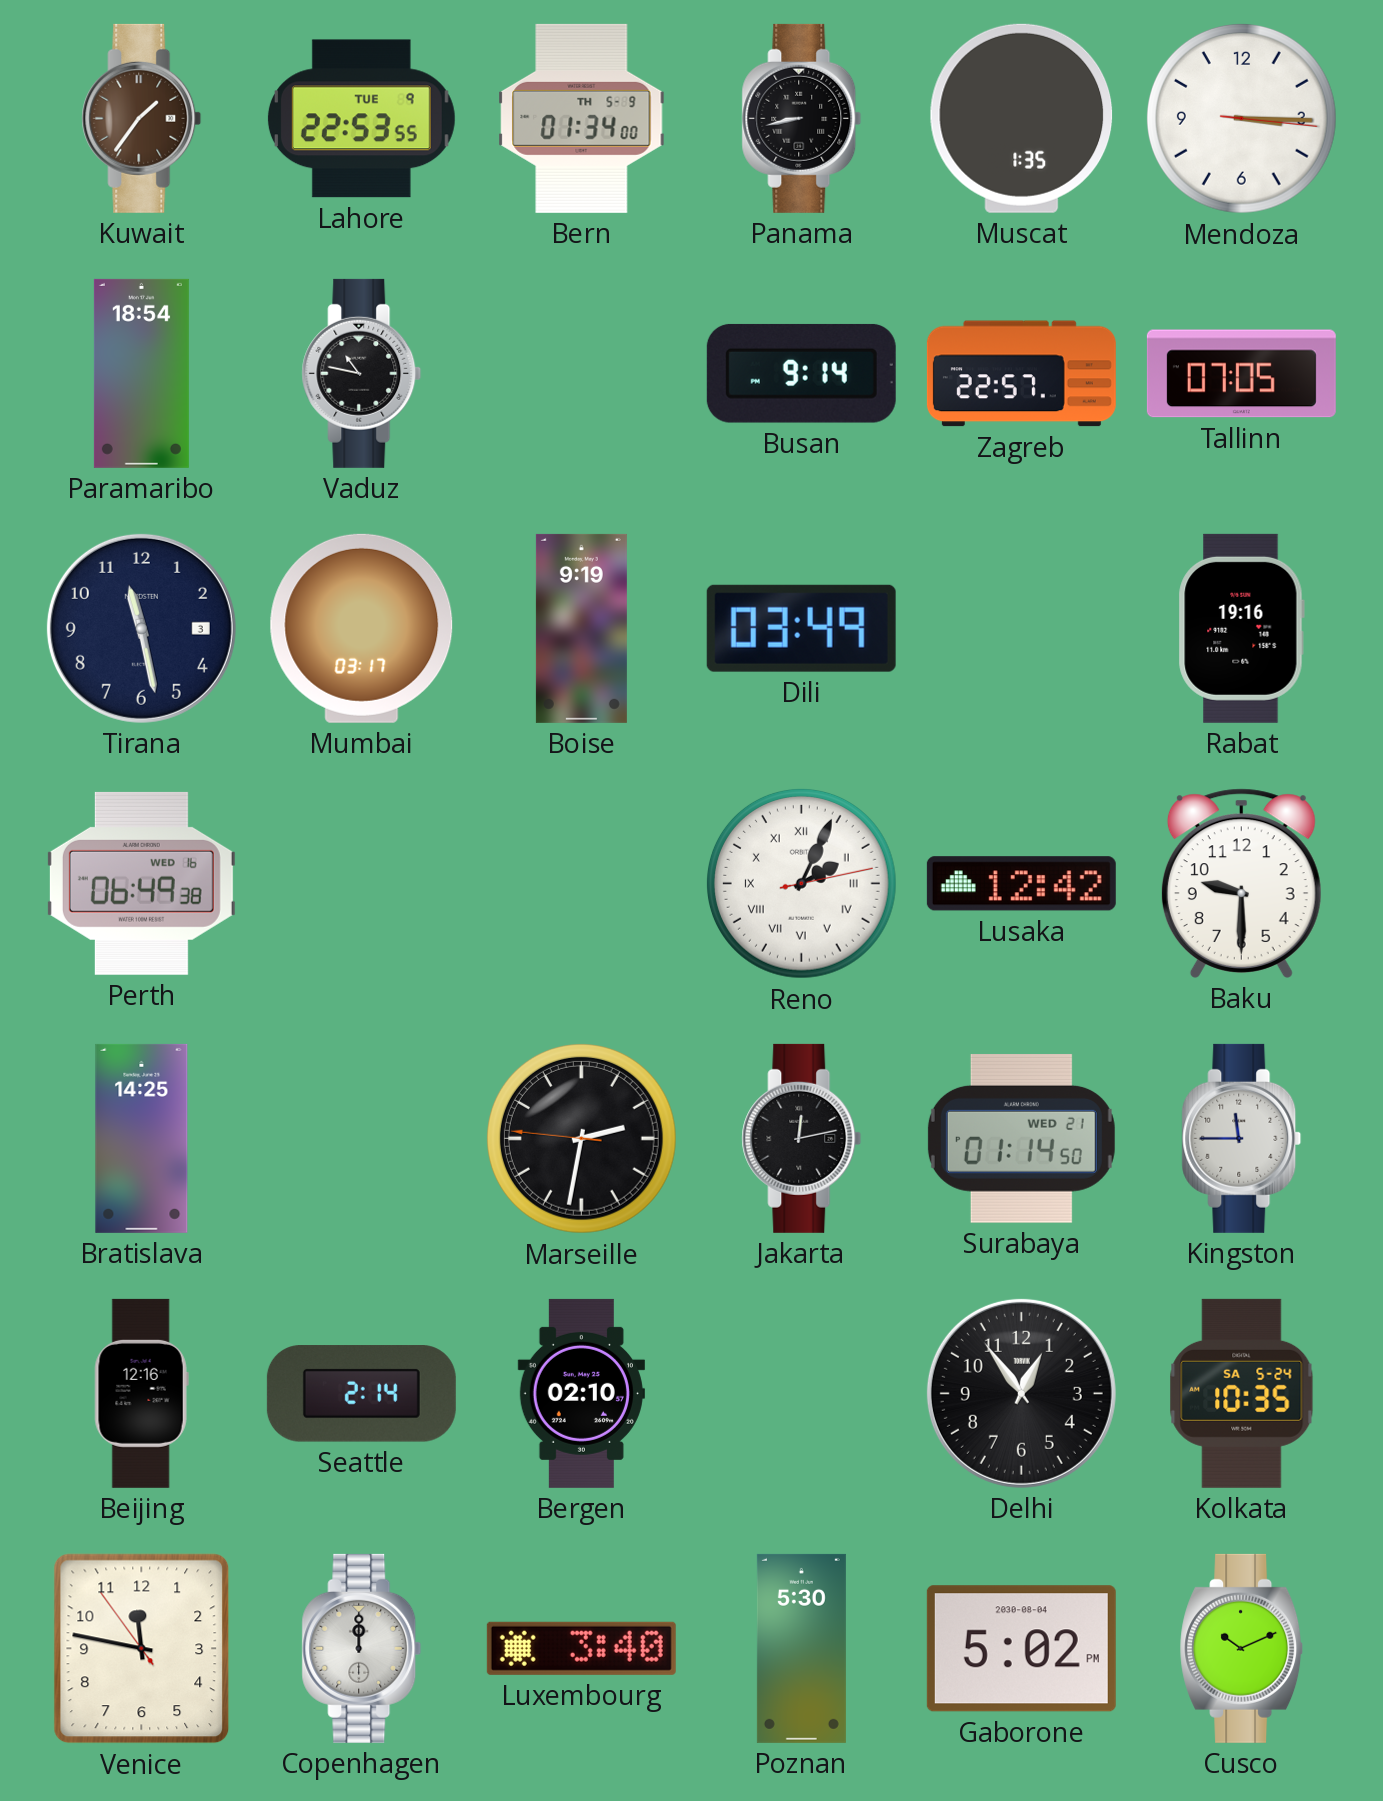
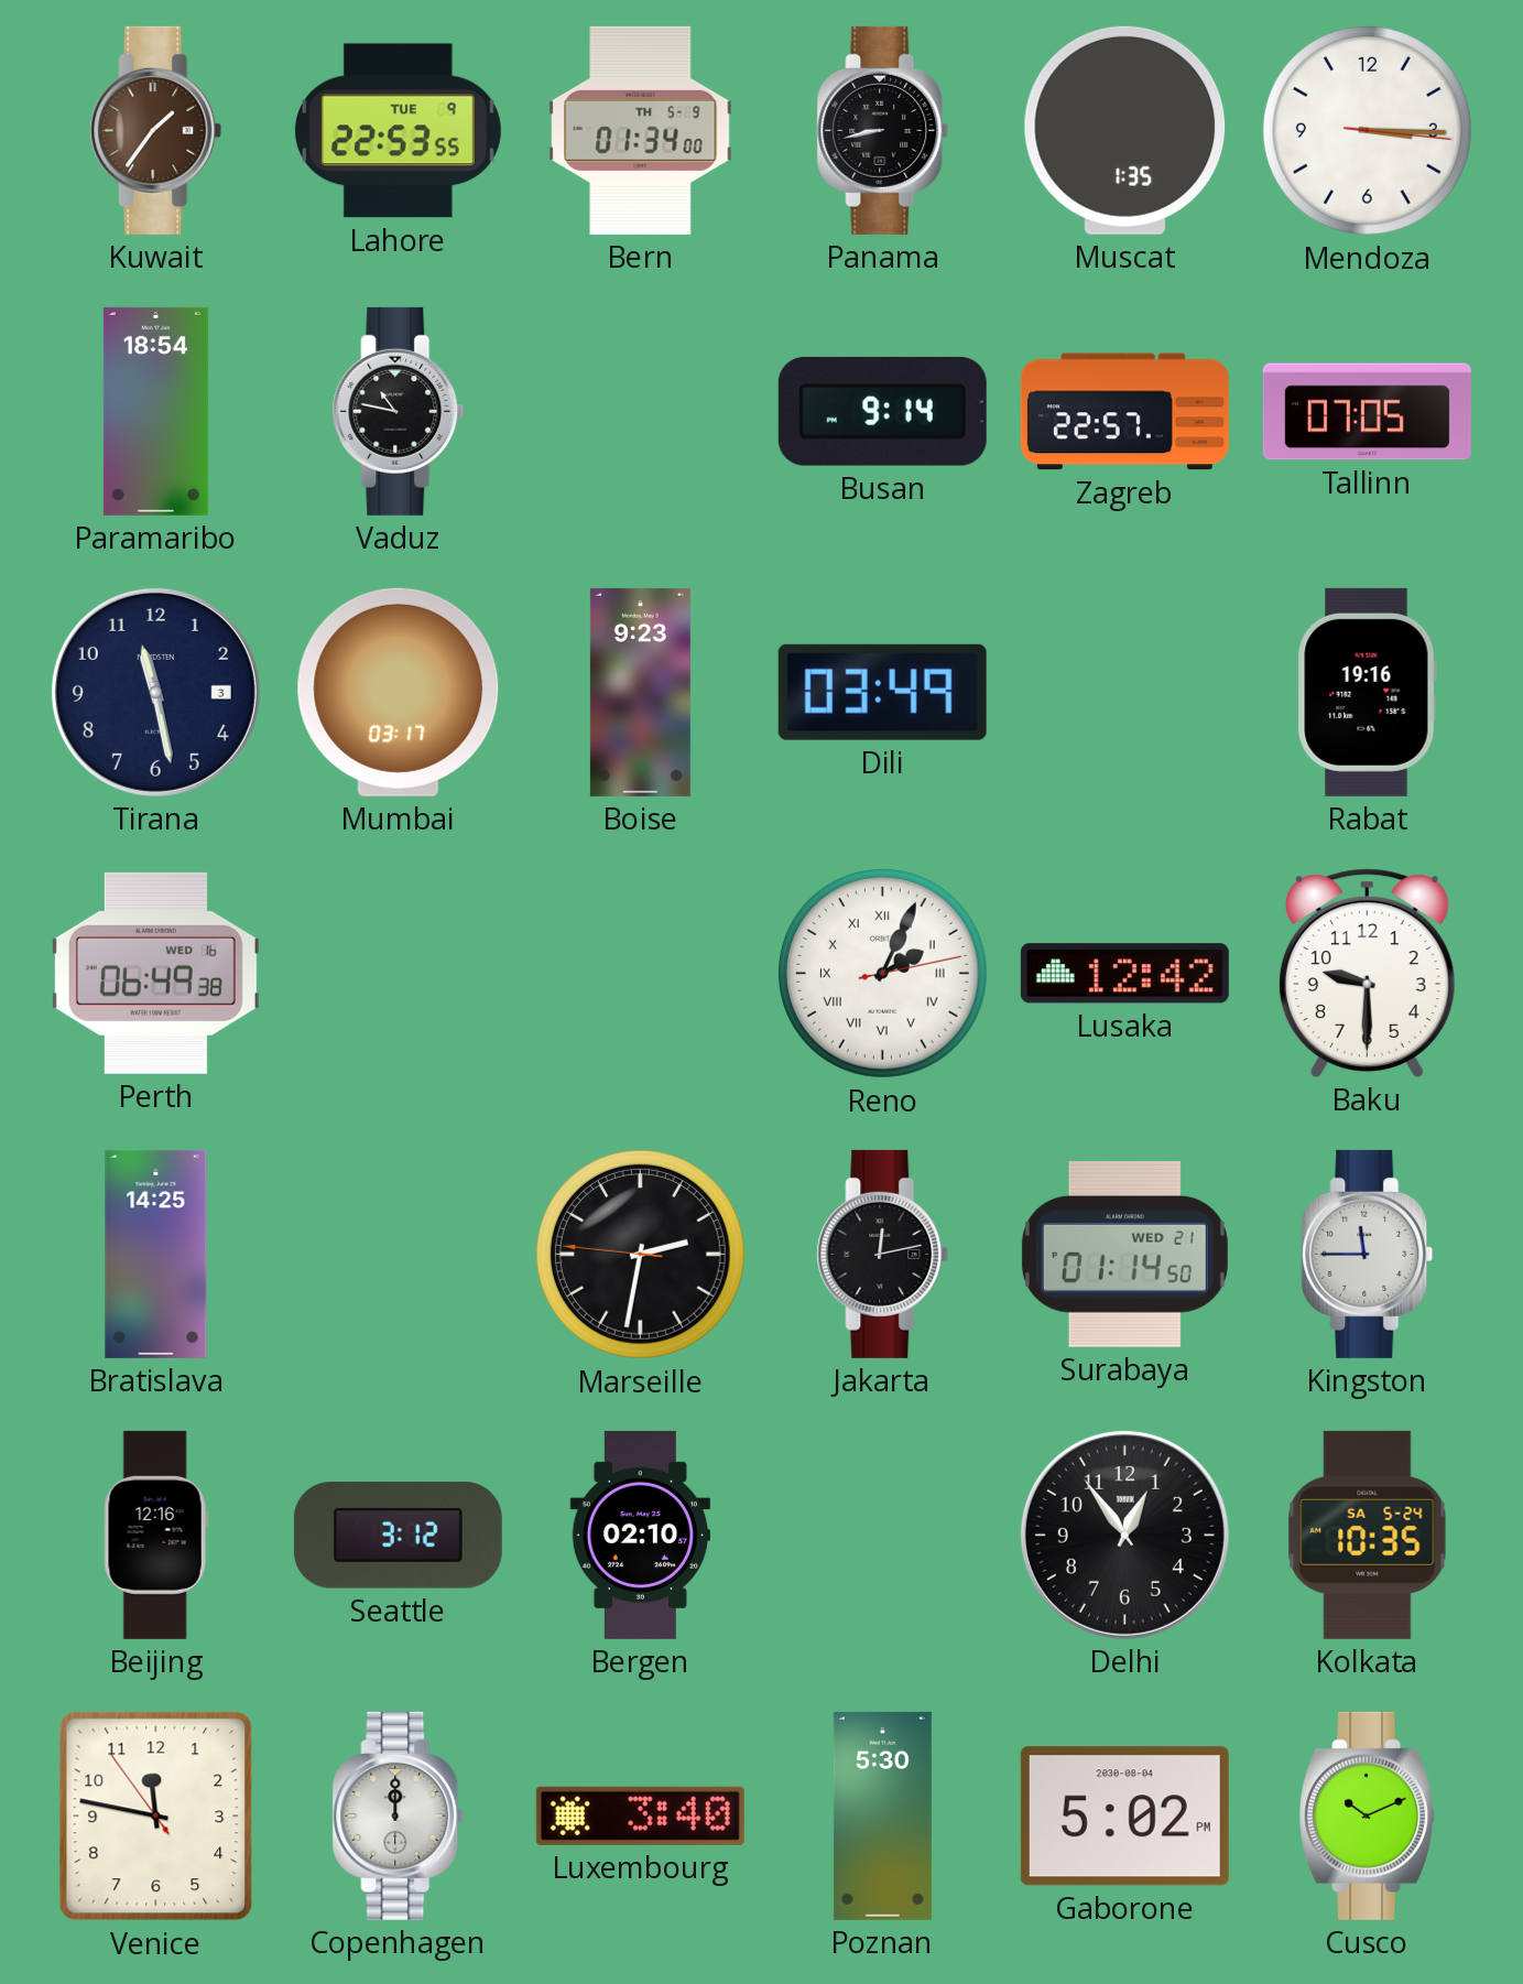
Boise: 9:19 -> 9:23
Seattle: 2:14 -> 3:12
